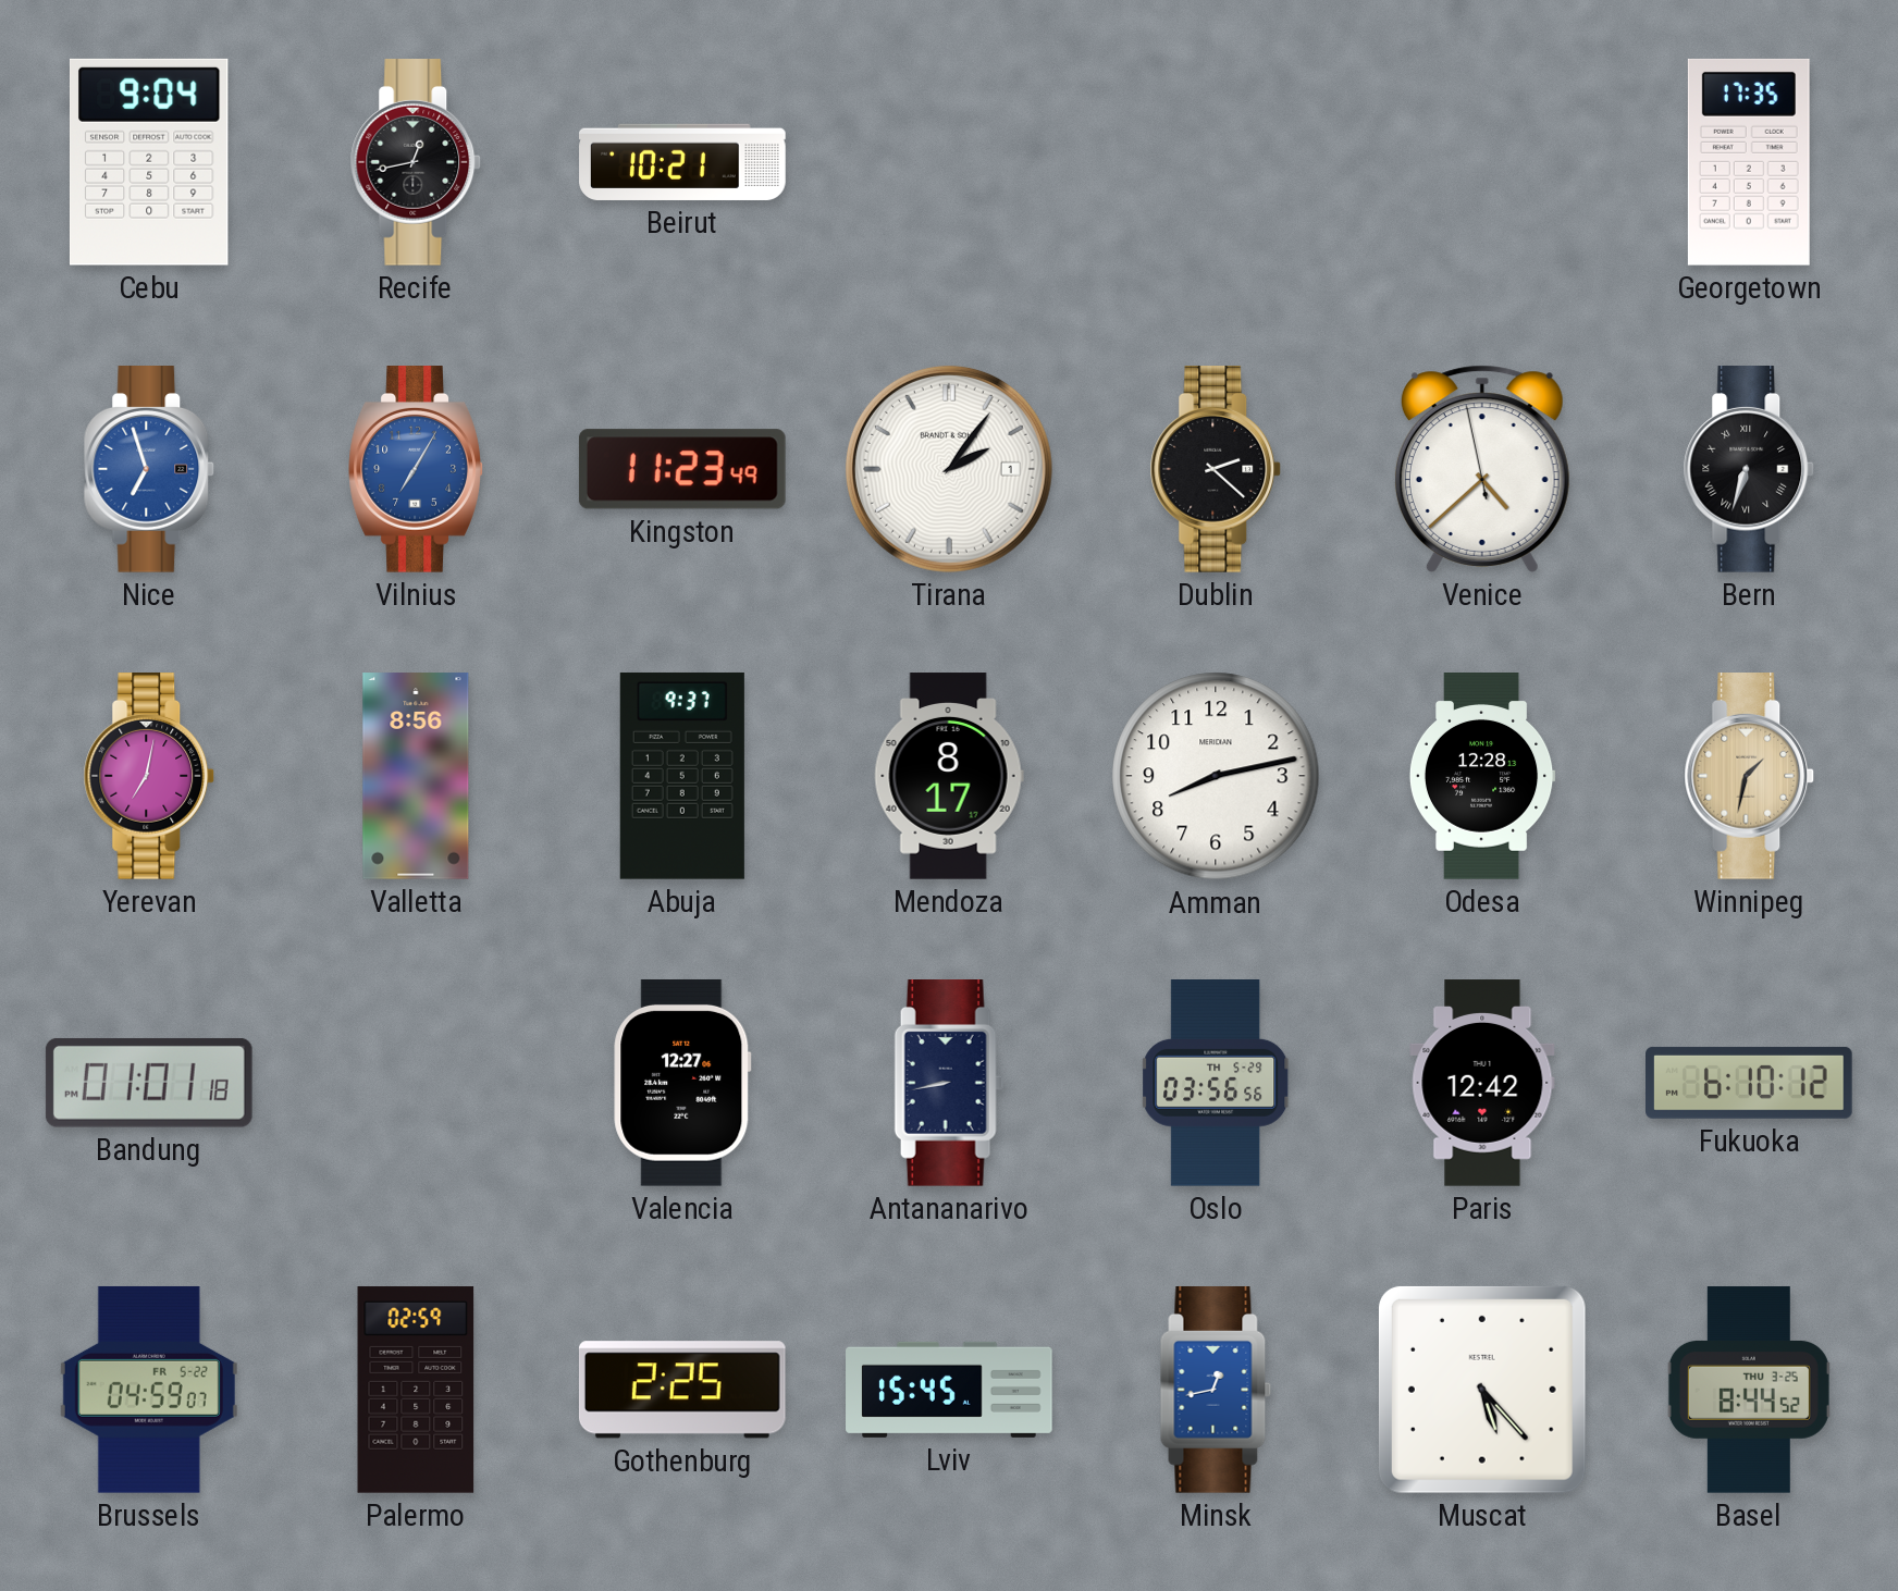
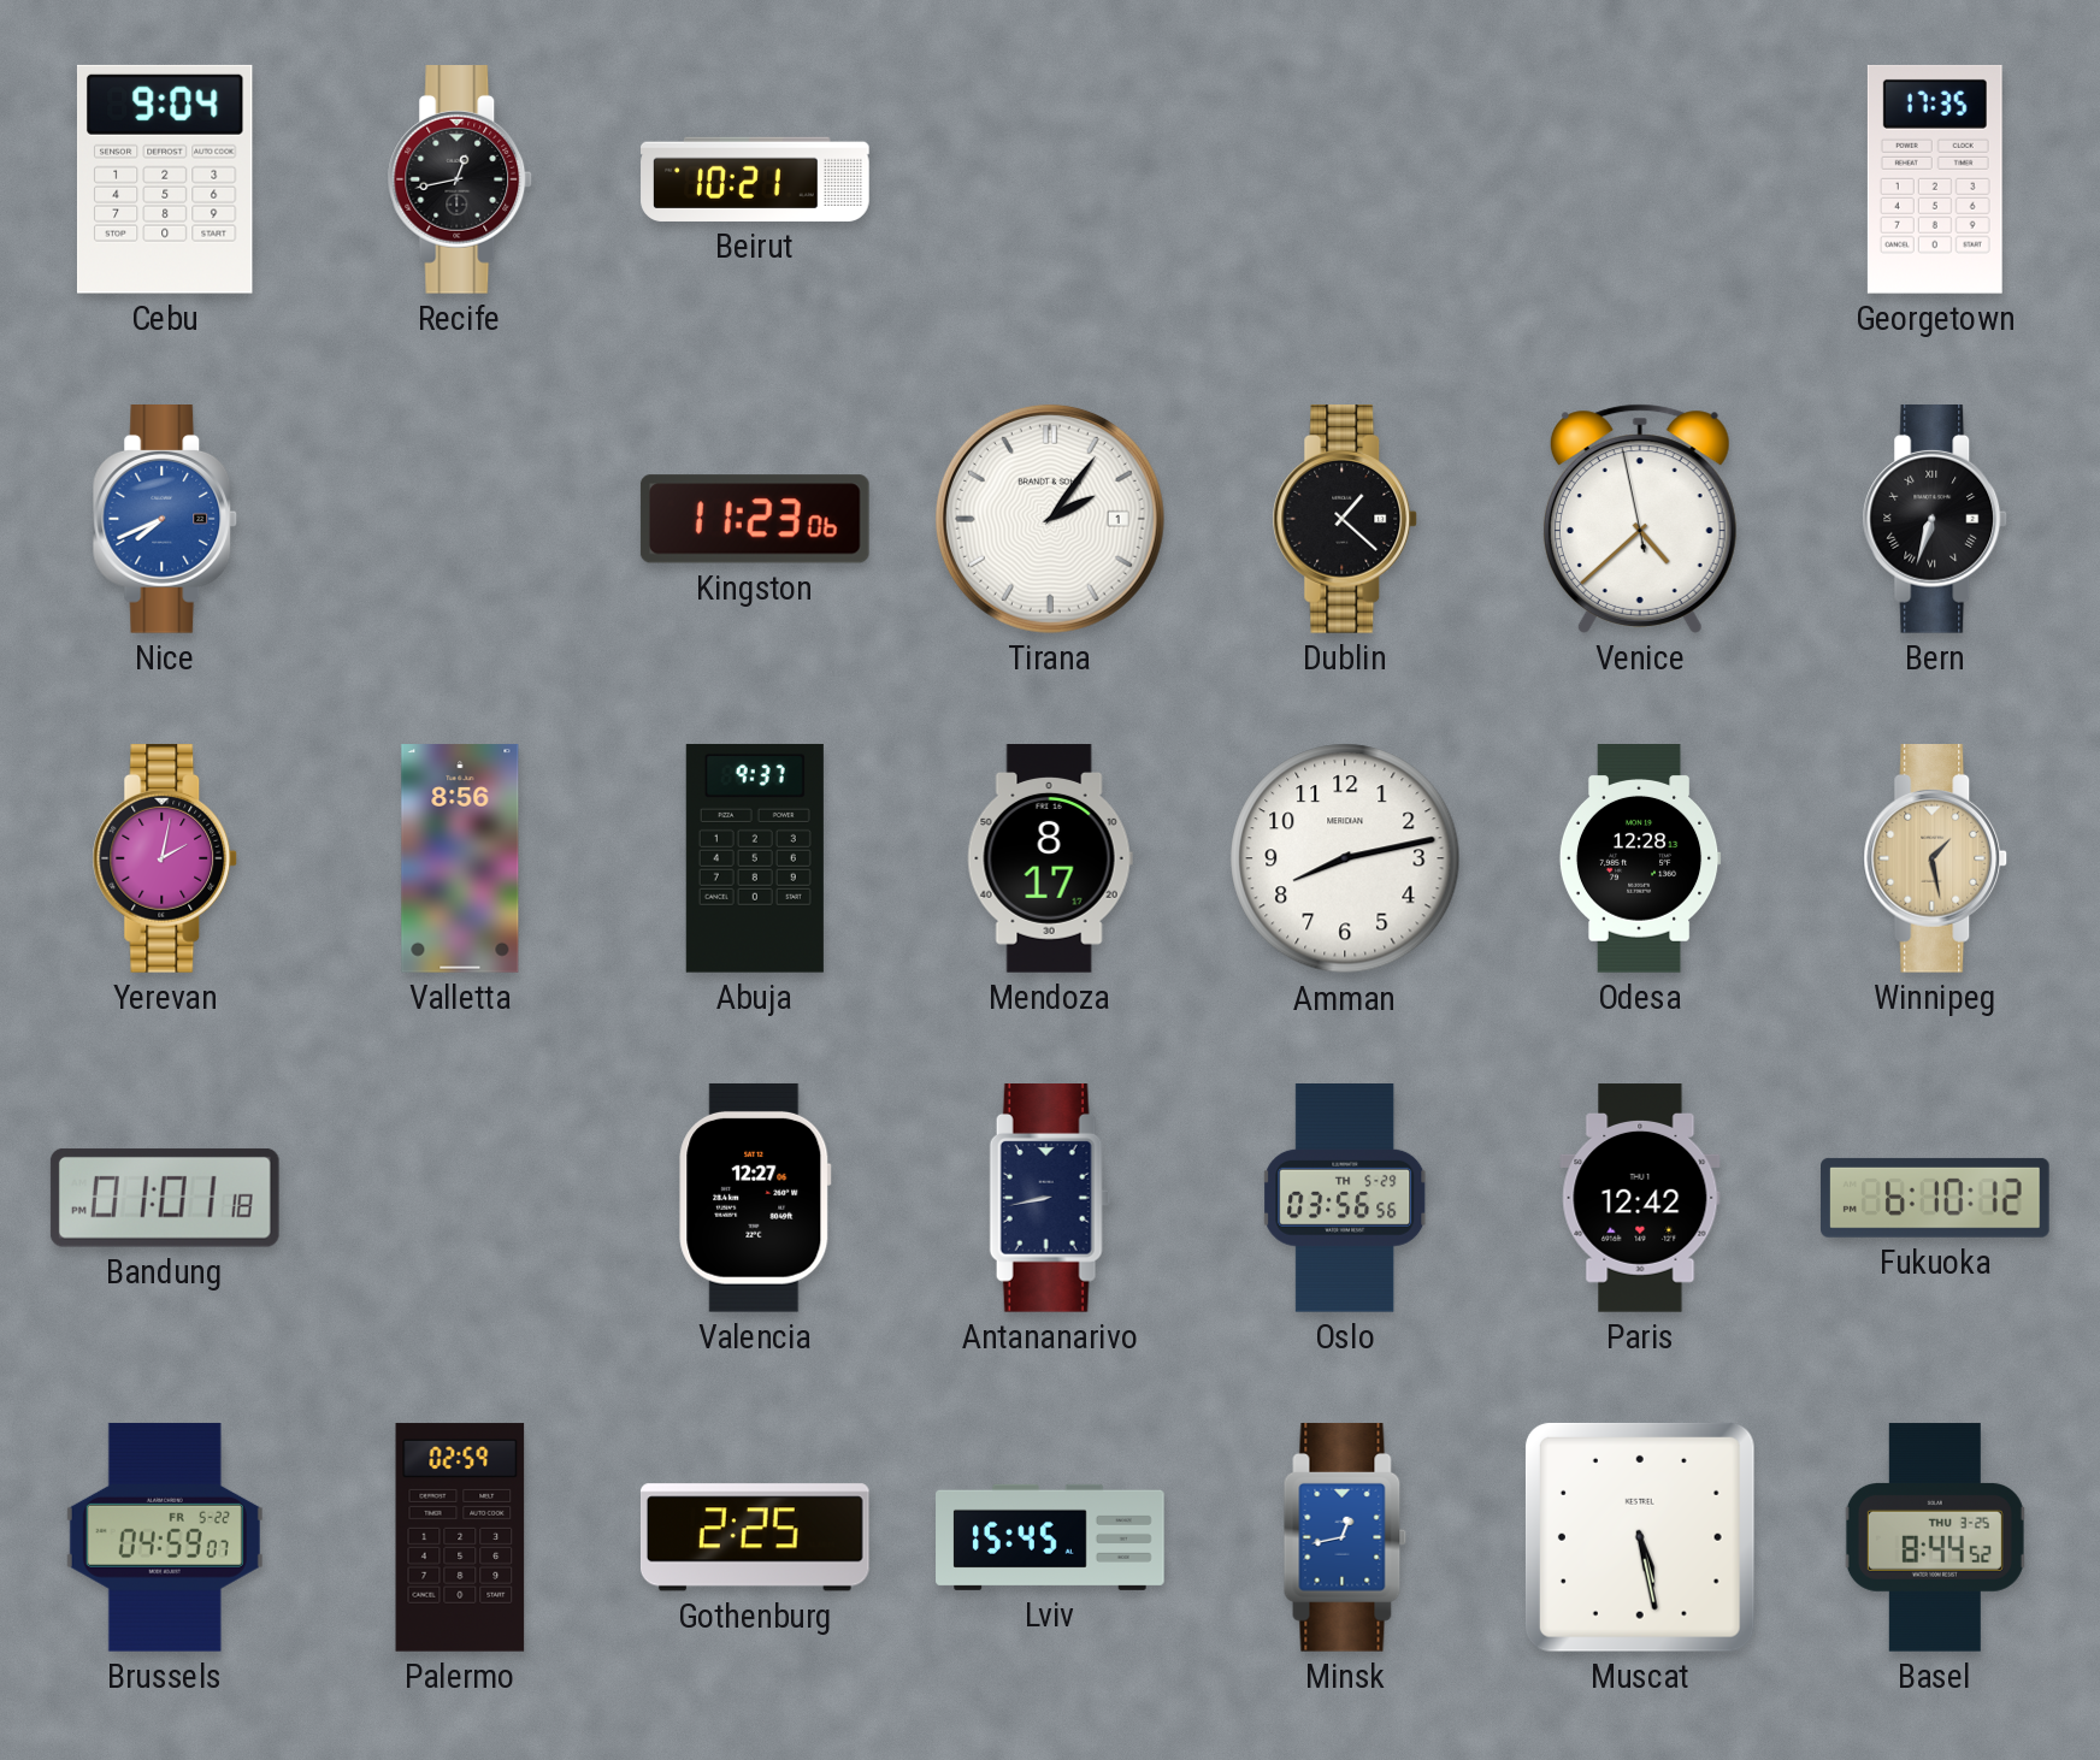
Nice: 6:57 -> 7:41
Vilnius: 7:05 -> none
Kingston: 11:23:49 -> 11:23:06
Dublin: 2:22 -> 1:22
Yerevan: 7:02 -> 2:02
Winnipeg: 1:32 -> 1:28
Muscat: 5:23 -> 5:28
